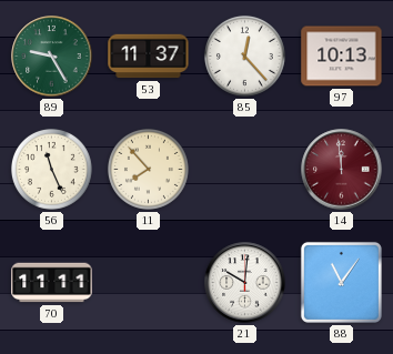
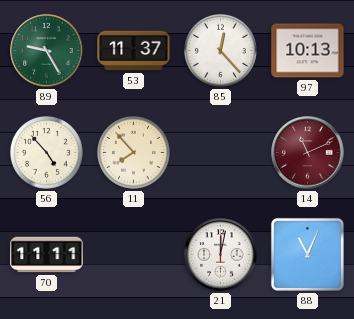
56: 11:26 -> 4:53
14: 11:59 -> 11:11
21: 10:01 -> 12:02
88: 11:06 -> 11:04
